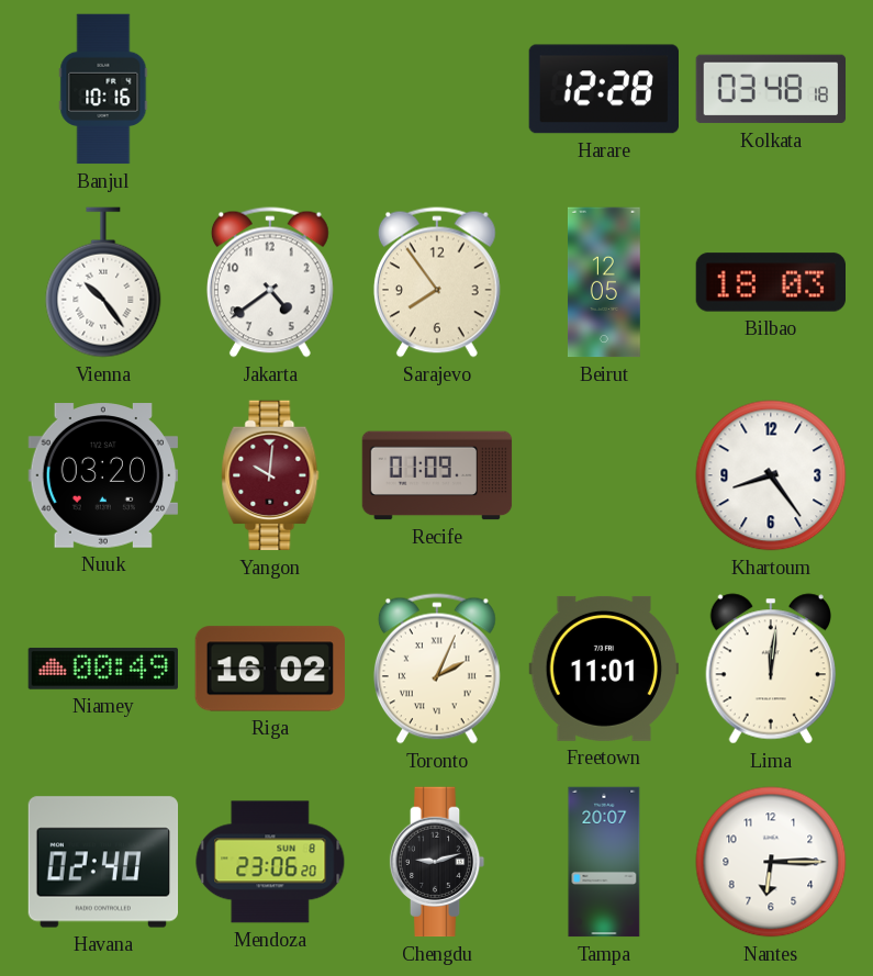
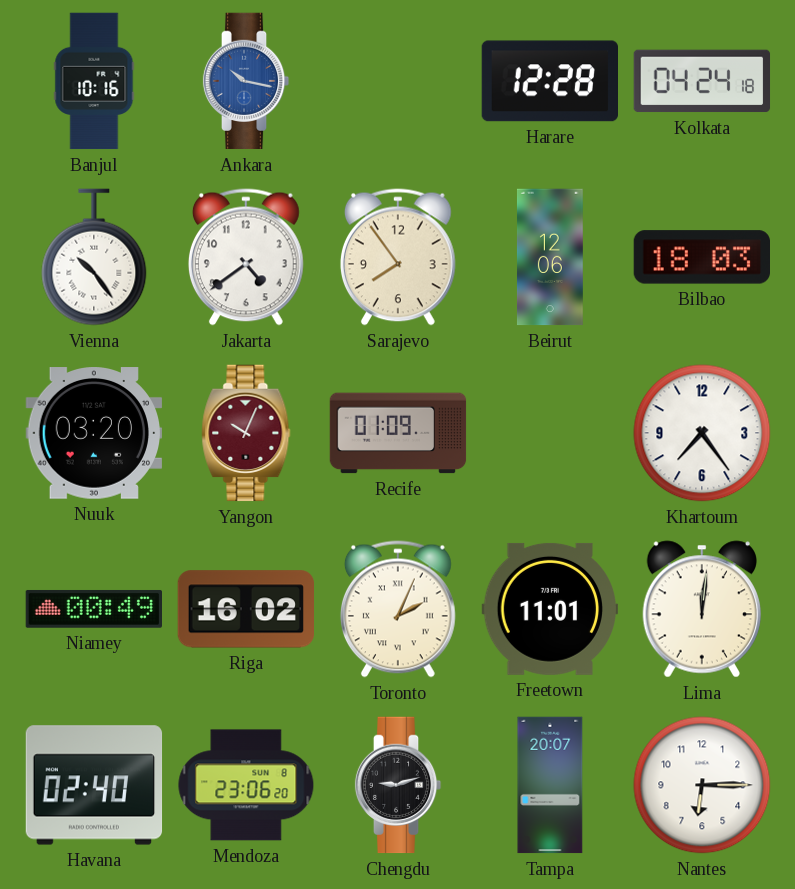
Ankara: none -> 10:17
Kolkata: 03:48 -> 04:24
Beirut: 12:05 -> 12:06
Yangon: 10:01 -> 10:04
Khartoum: 8:24 -> 7:24
